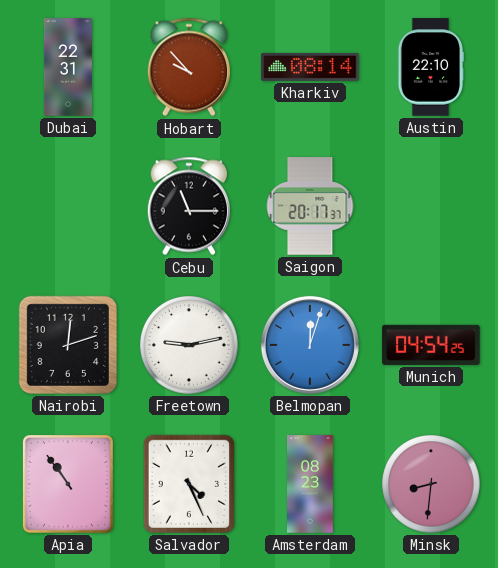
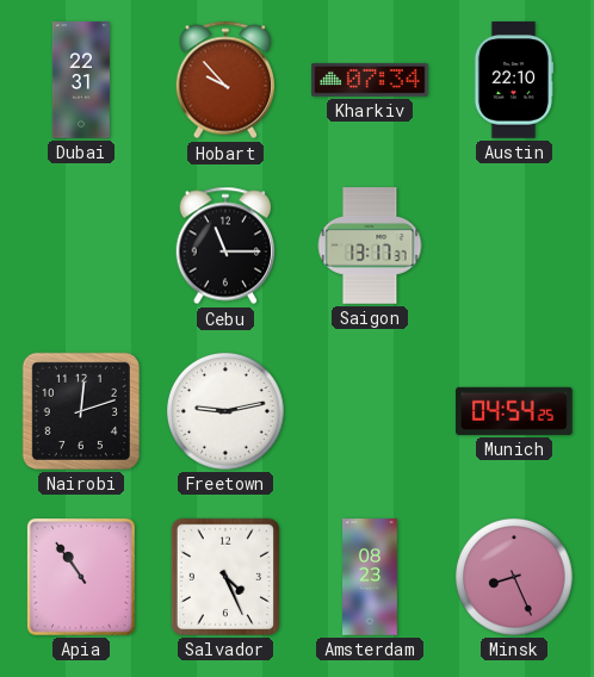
Kharkiv: 08:14 -> 07:34
Saigon: 20:17 -> 13:17
Belmopan: 12:03 -> none
Minsk: 8:31 -> 8:26
